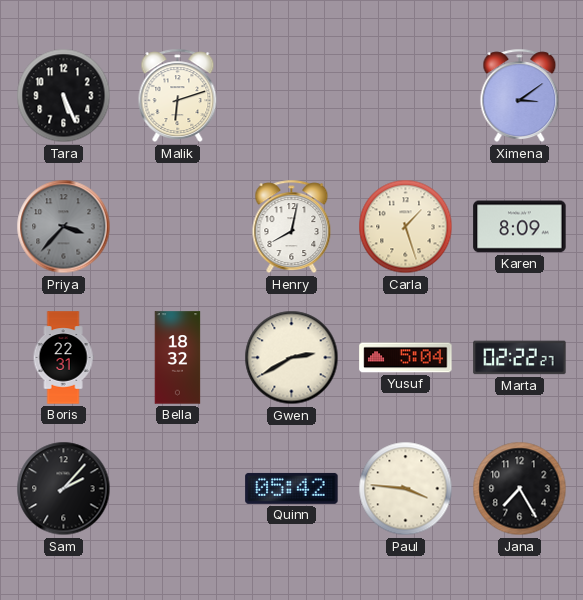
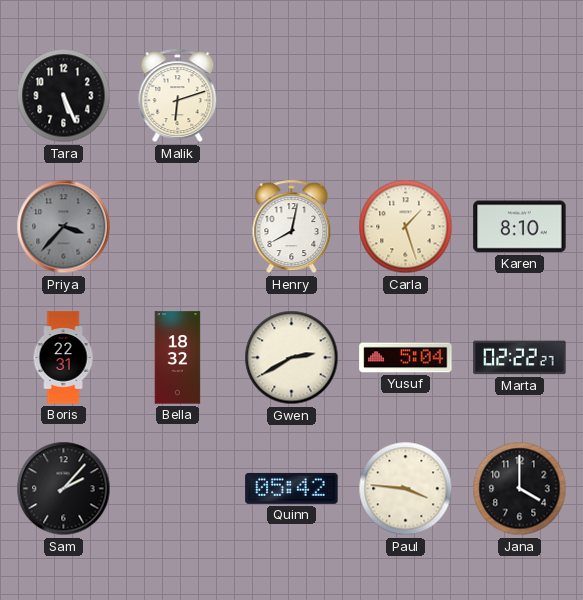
Ximena: 3:09 -> none
Karen: 8:09 -> 8:10
Jana: 7:25 -> 4:00
